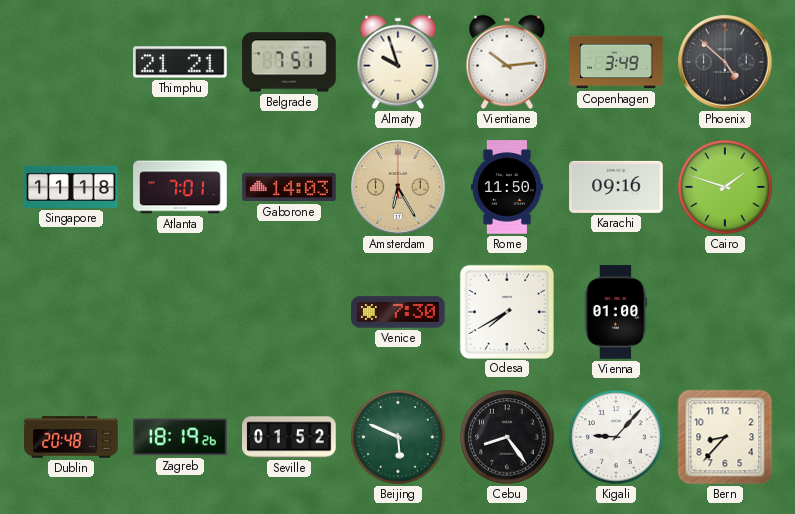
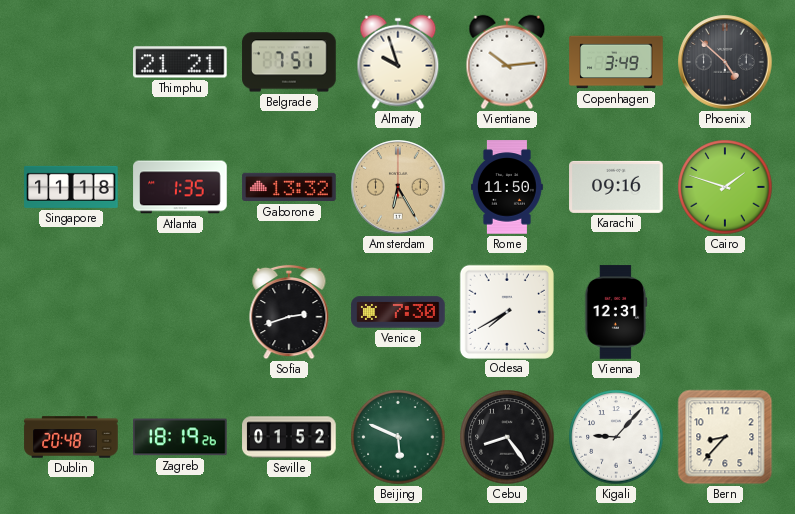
Atlanta: 7:01 -> 1:35
Gaborone: 14:03 -> 13:32
Sofia: none -> 2:42
Vienna: 01:00 -> 12:31
